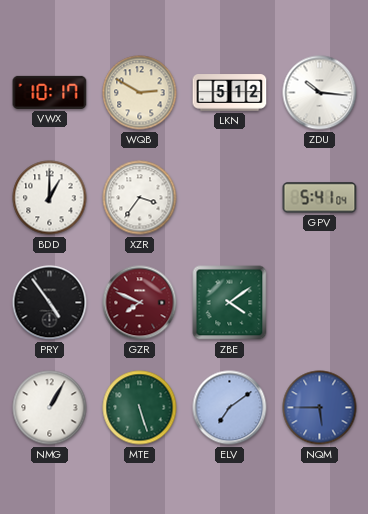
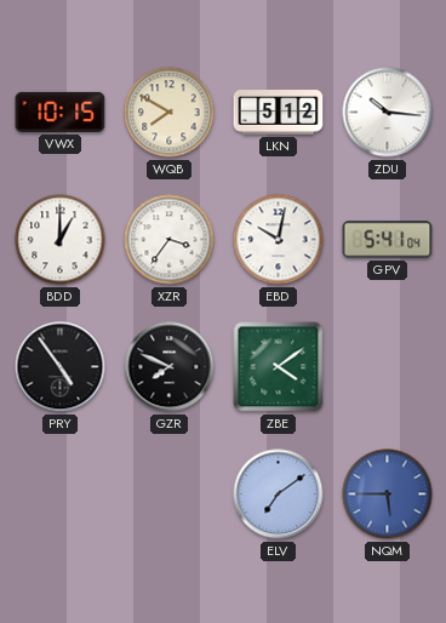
VWX: 10:17 -> 10:15
WQB: 2:50 -> 7:50
EBD: none -> 10:02
GZR dial: burgundy -> black
NMG: 1:05 -> none
MTE: 5:27 -> none
